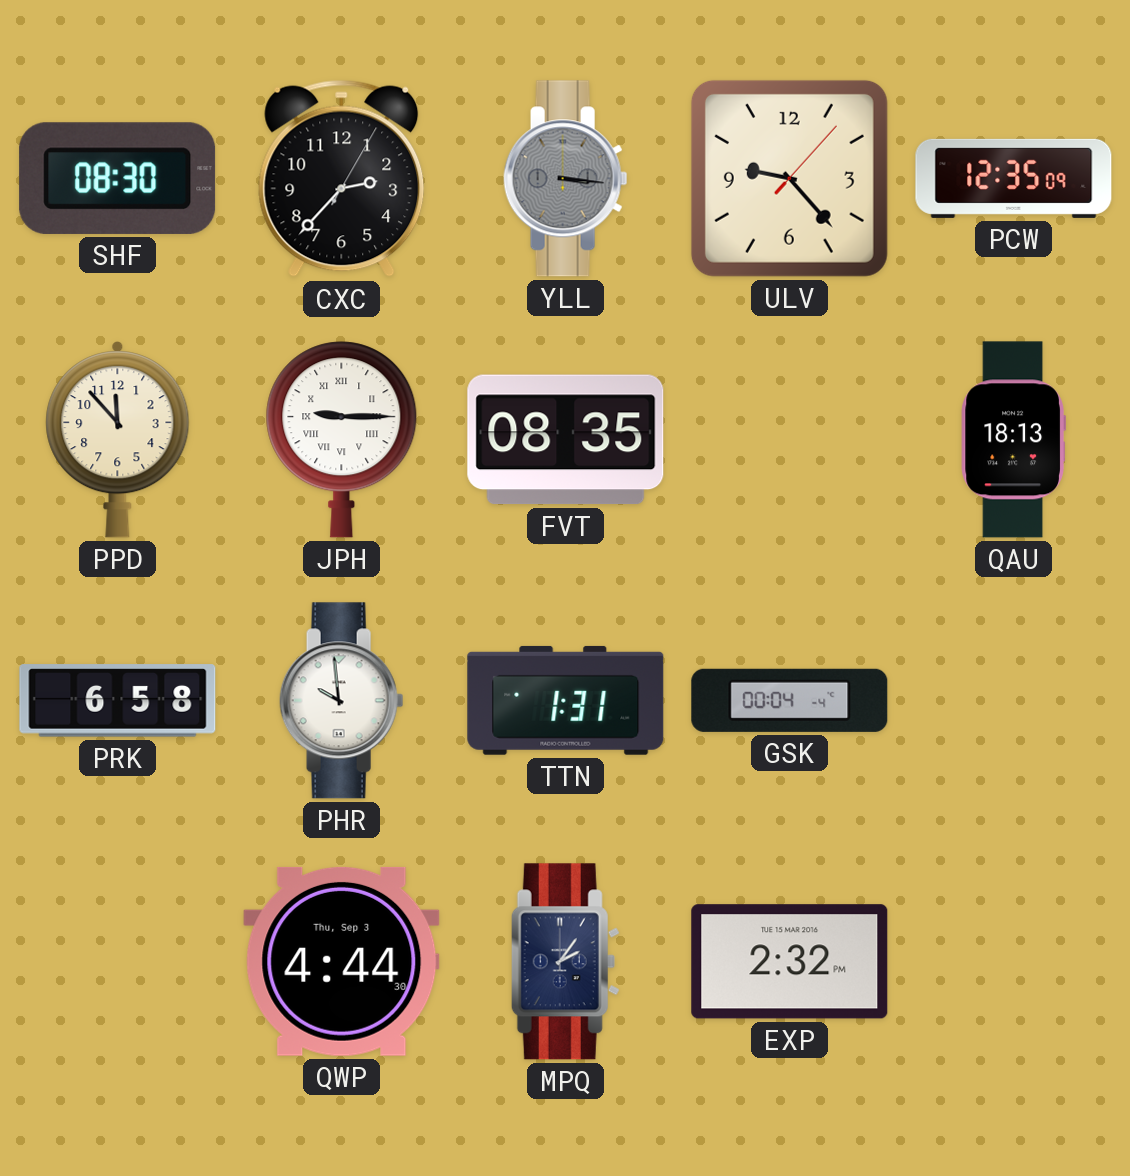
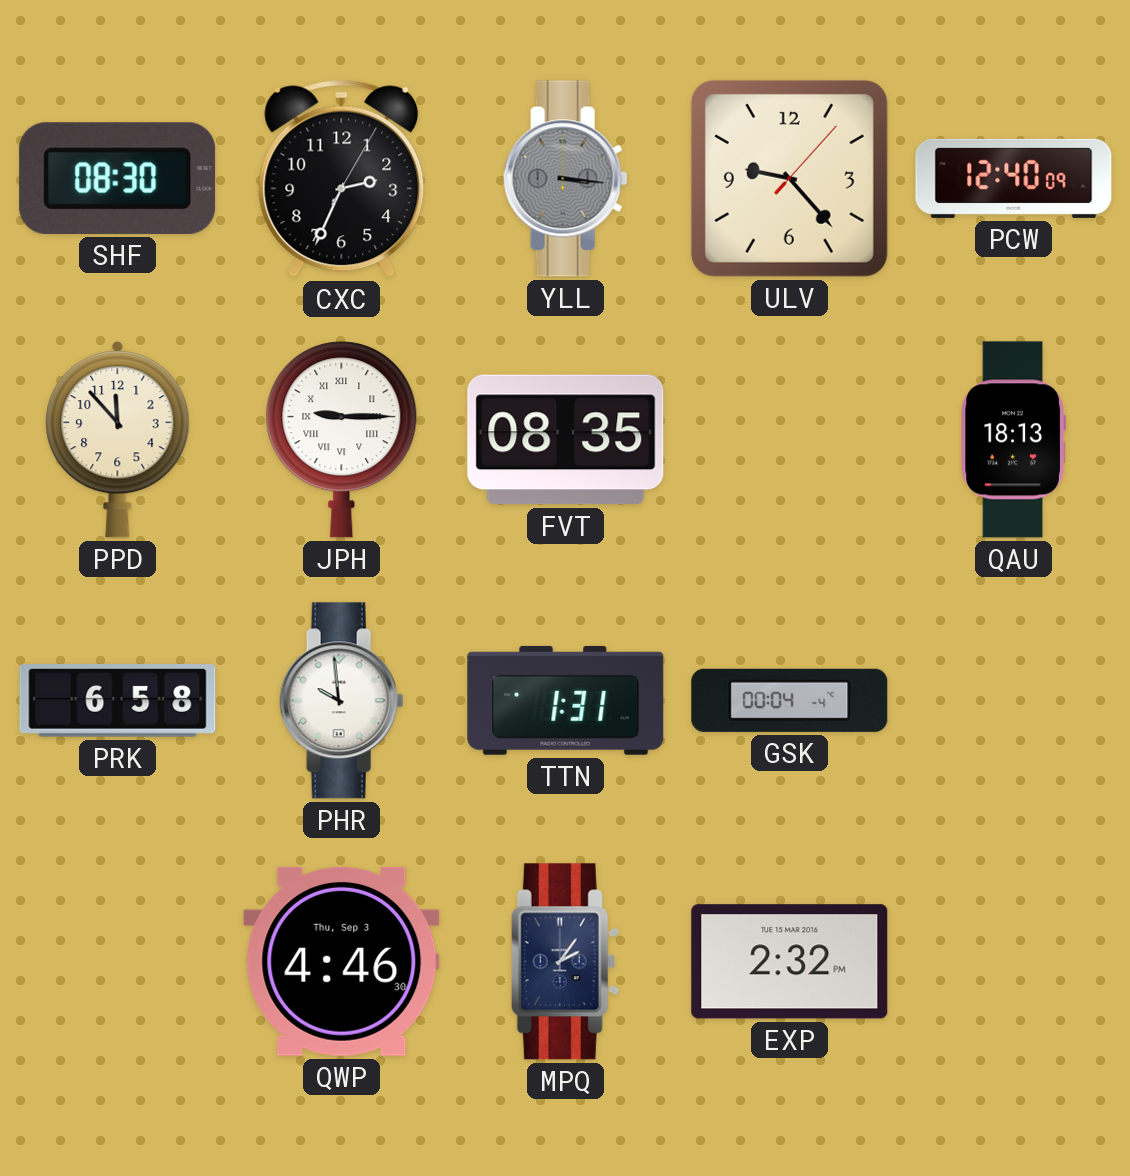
CXC: 2:37 -> 2:34
PCW: 12:35 -> 12:40
QWP: 4:44 -> 4:46
